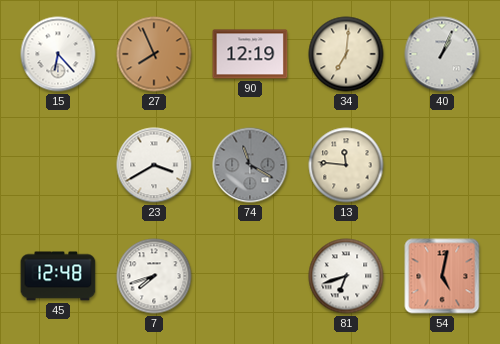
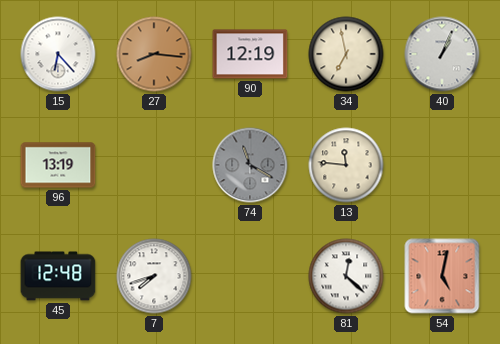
27: 7:56 -> 8:16
34: 7:01 -> 6:58
96: none -> 13:19
23: 3:40 -> none
81: 6:42 -> 12:22
